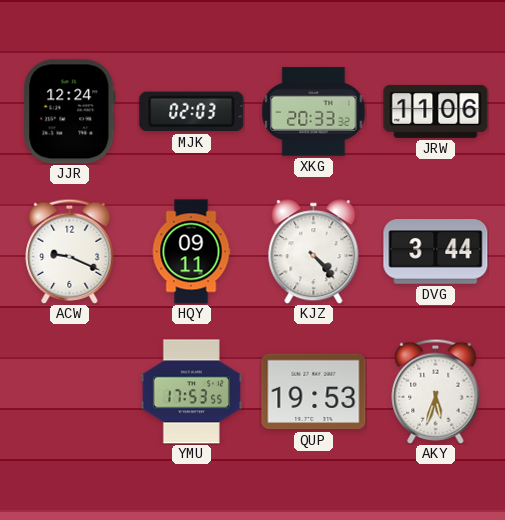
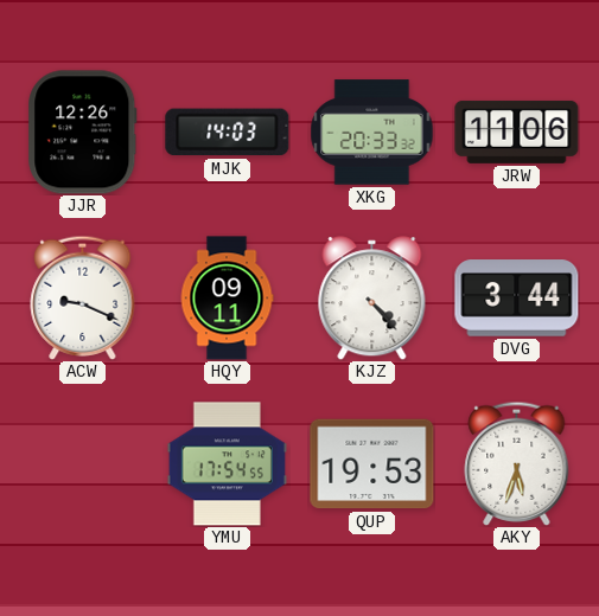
JJR: 12:24 -> 12:26
MJK: 02:03 -> 14:03
YMU: 17:53 -> 17:54
